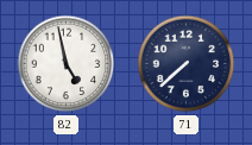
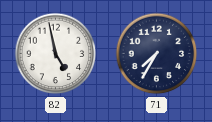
71: 7:38 -> 7:35
